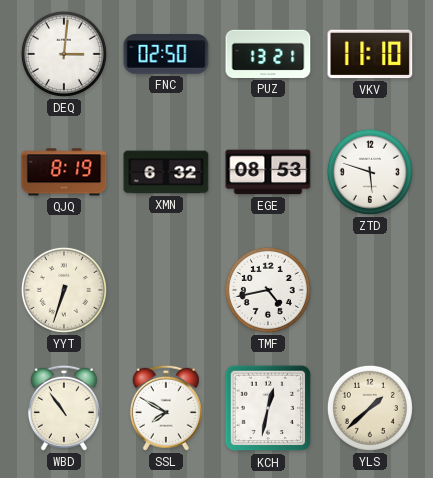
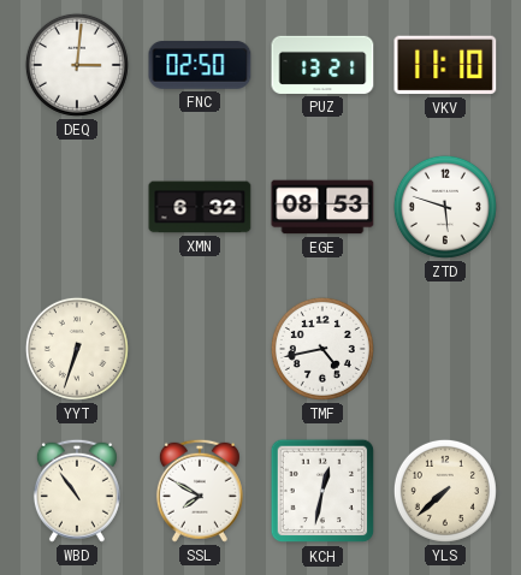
QJQ: 8:19 -> none
YLS: 1:38 -> 7:38
